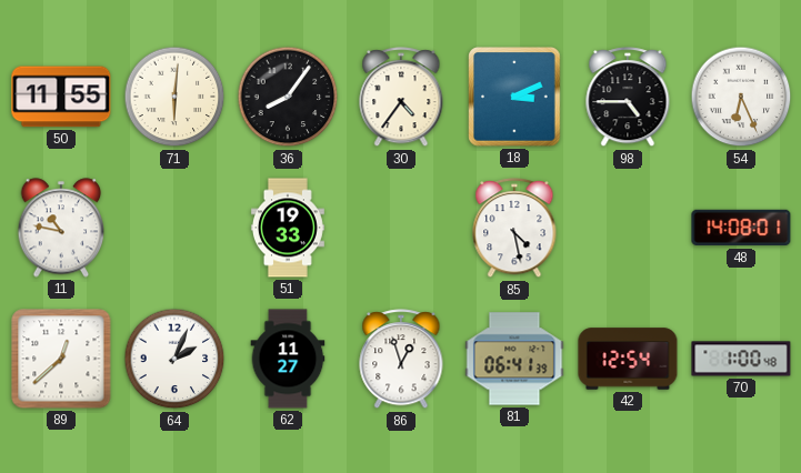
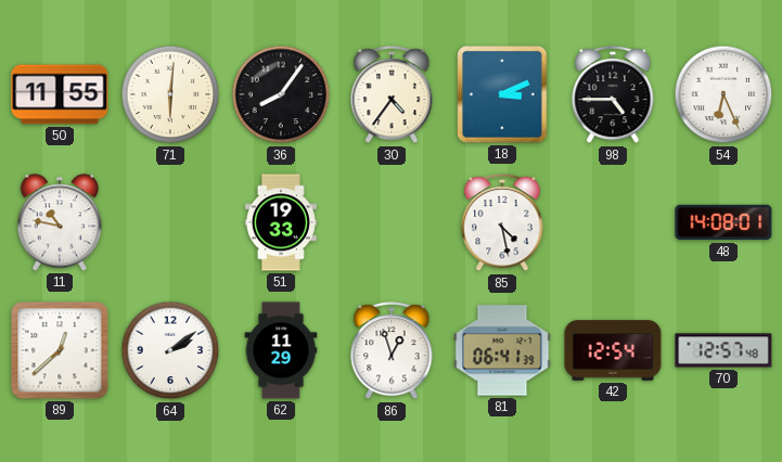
64: 2:04 -> 2:09
62: 11:27 -> 11:29
70: 1:00 -> 12:57
